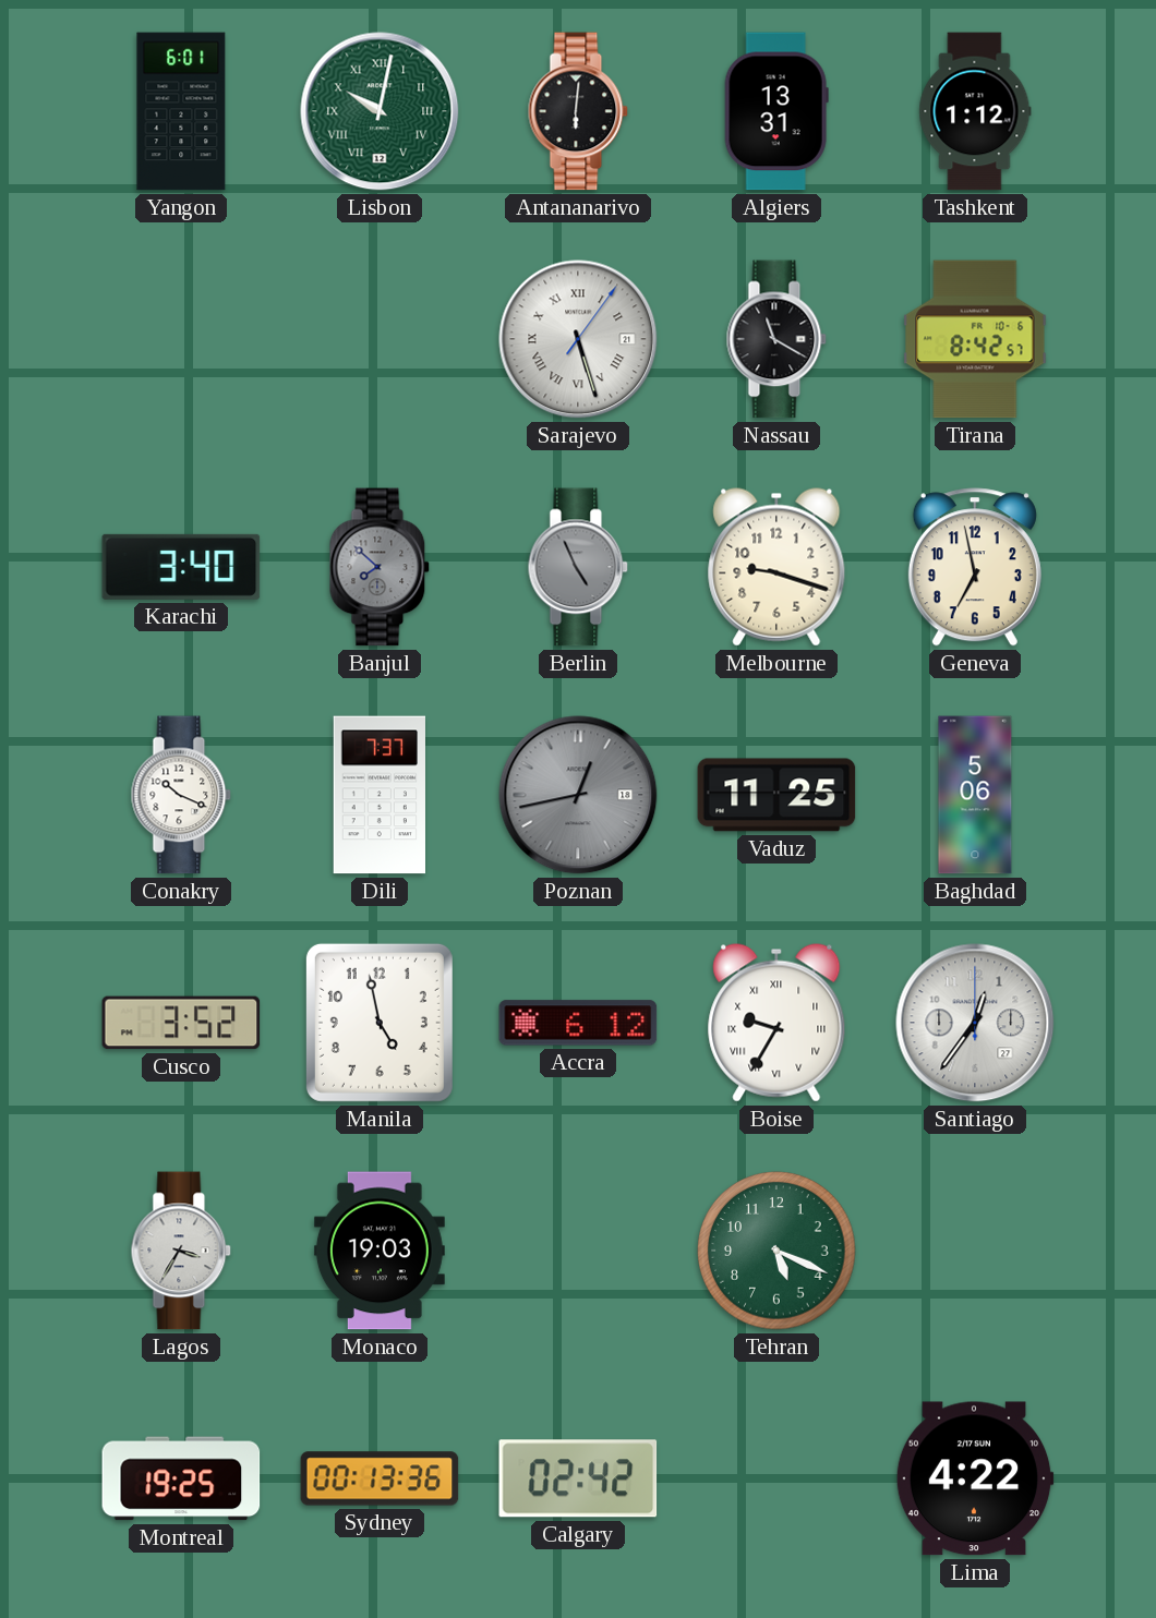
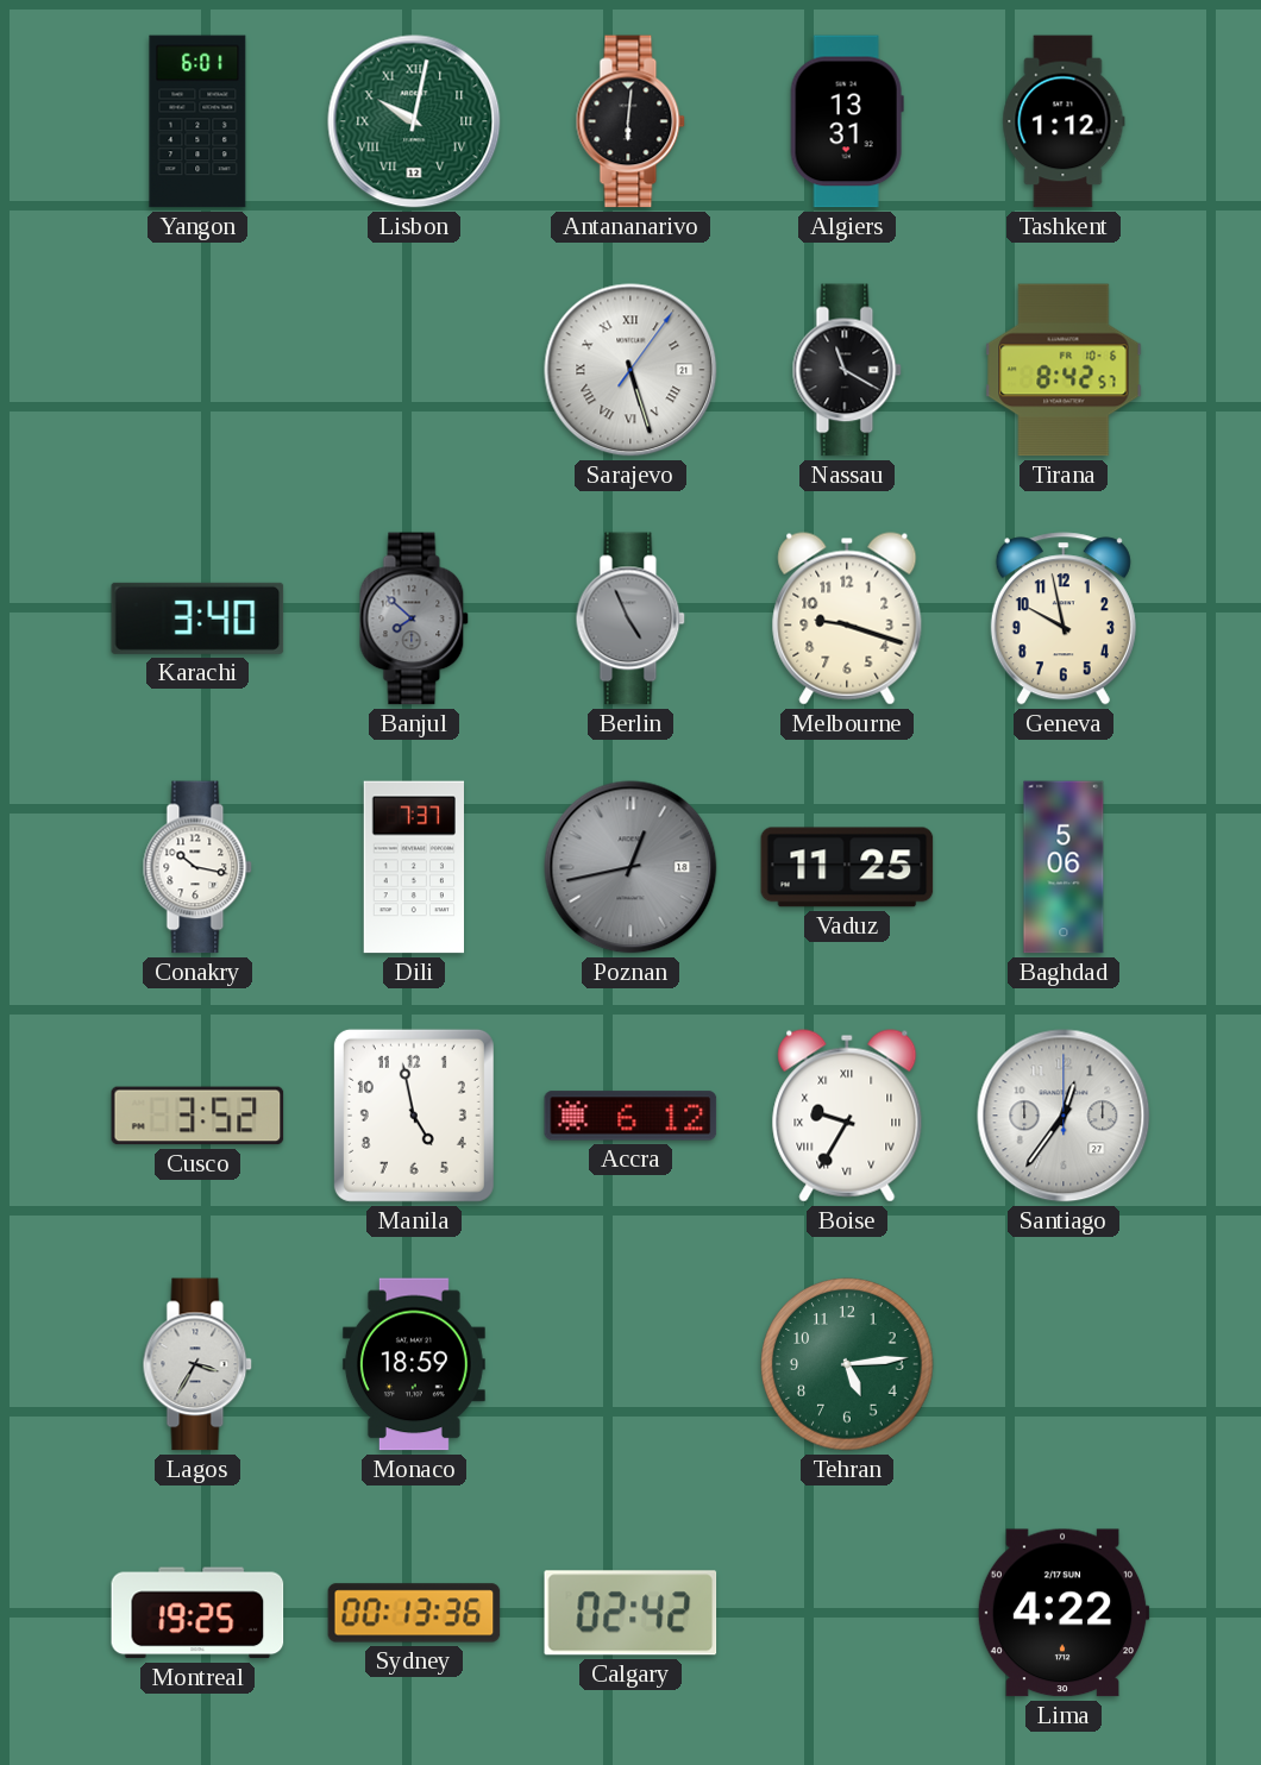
Geneva: 6:58 -> 9:58
Conakry: 10:19 -> 10:17
Monaco: 19:03 -> 18:59
Tehran: 5:19 -> 5:14
